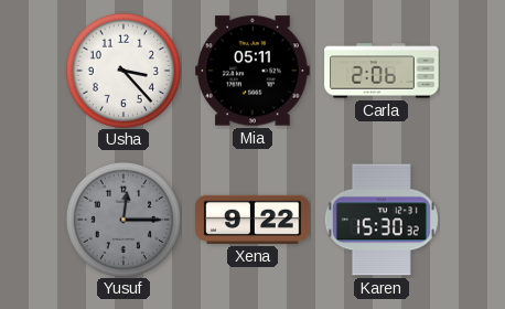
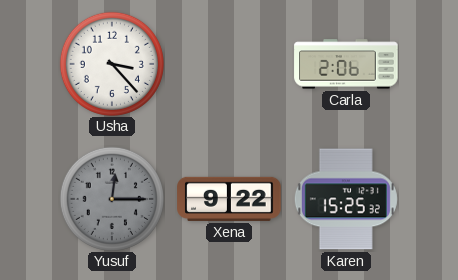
Mia: 05:11 -> none
Karen: 15:30 -> 15:25
